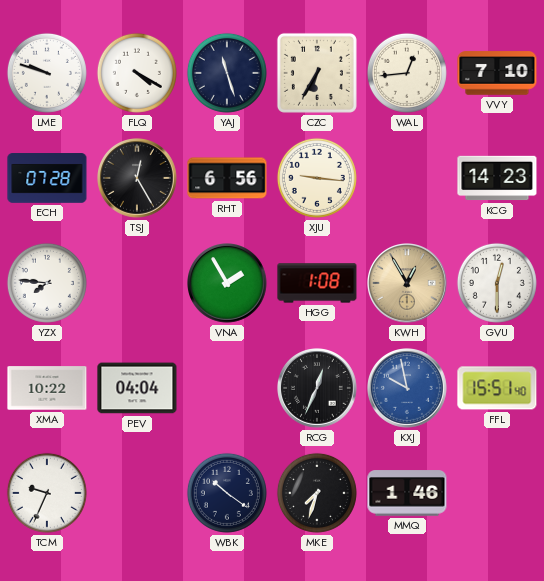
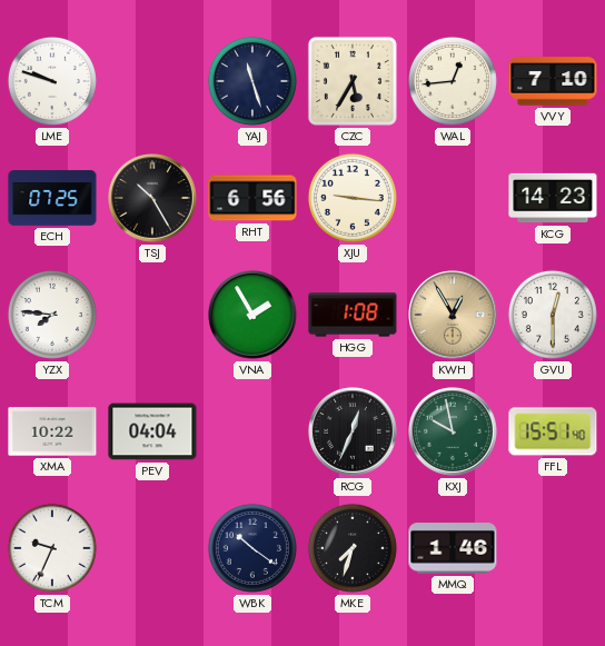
FLQ: 4:20 -> none
CZC: 6:35 -> 5:35
ECH: 07:28 -> 07:25
TSJ: 12:25 -> 10:25
KXJ dial: blue -> green
